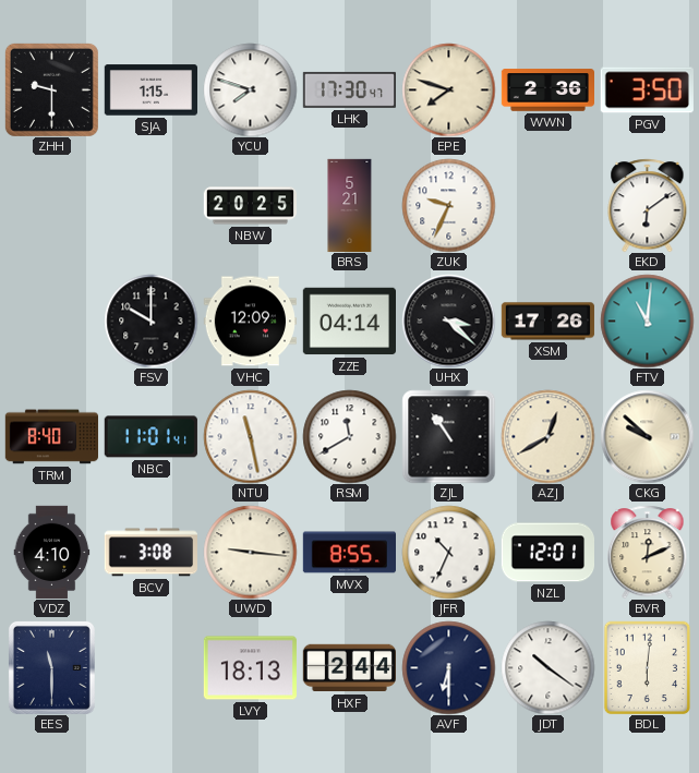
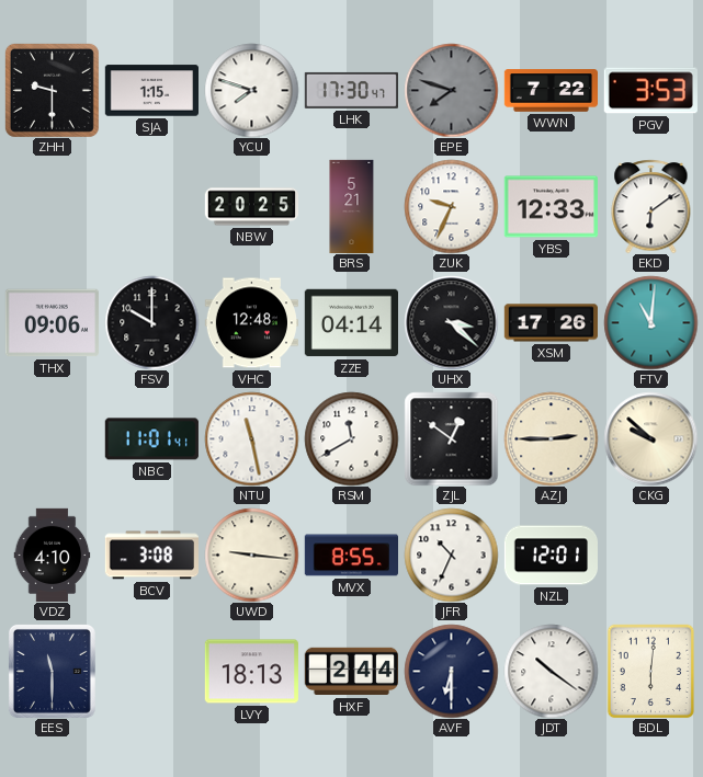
EPE dial: cream -> grey
WWN: 2:36 -> 7:22
PGV: 3:50 -> 3:53
YBS: none -> 12:33
THX: none -> 09:06
VHC: 12:09 -> 12:48
TRM: 8:40 -> none
ZJL: 10:54 -> 12:51
AZJ: 12:40 -> 2:45
BVR: 12:11 -> none
